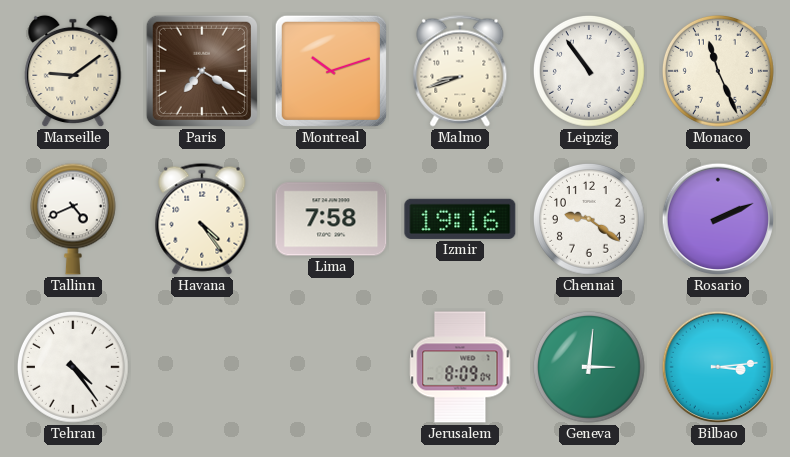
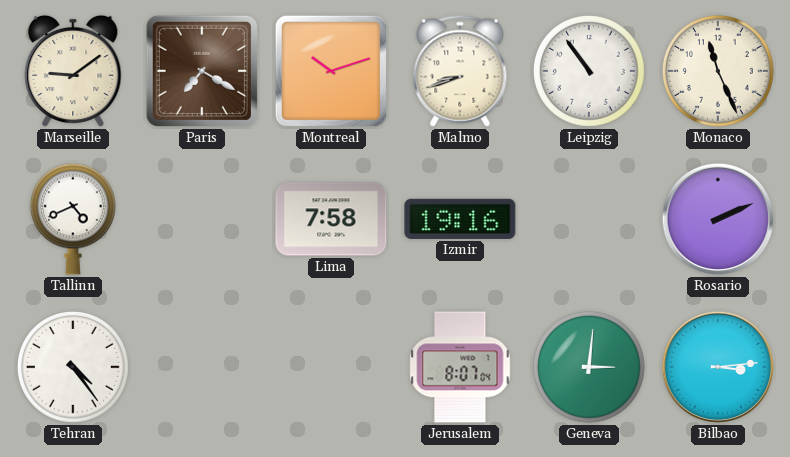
Havana: 4:24 -> none
Chennai: 9:21 -> none
Jerusalem: 8:09 -> 8:07
